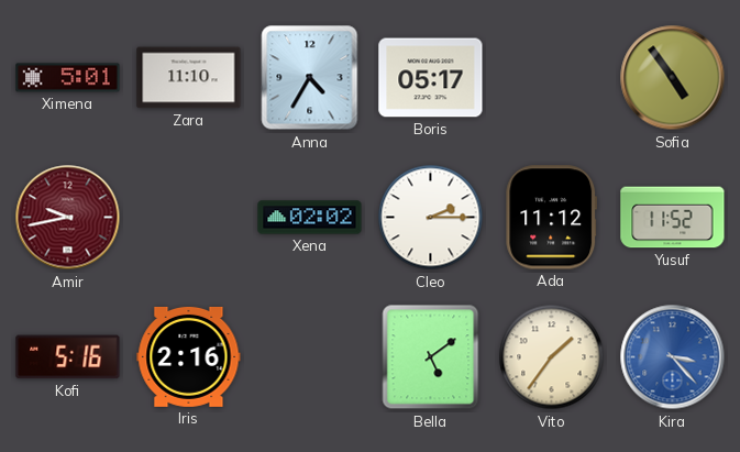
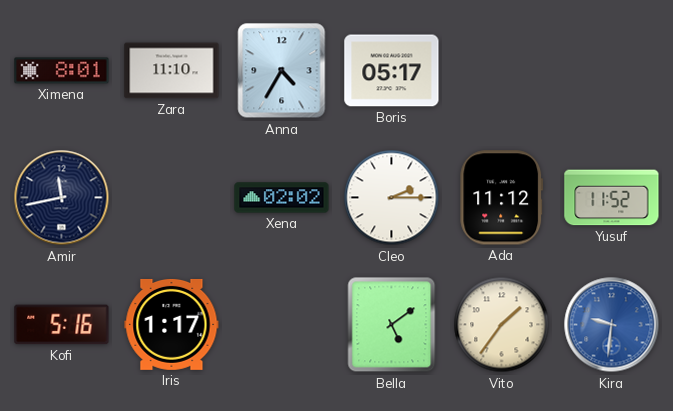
Ximena: 5:01 -> 8:01
Sofia: 4:54 -> none
Amir: 9:43 -> 11:43
Amir dial: burgundy -> navy
Iris: 2:16 -> 1:17
Kira: 3:23 -> 9:31
